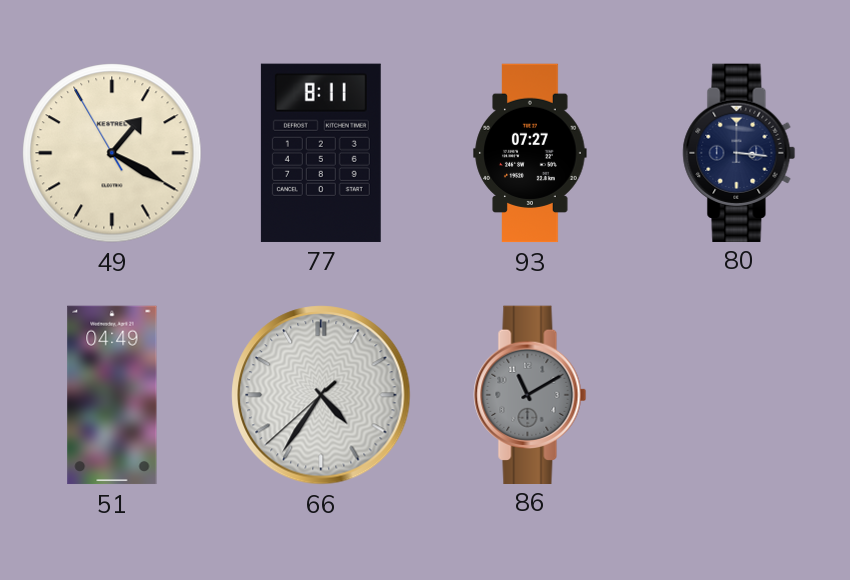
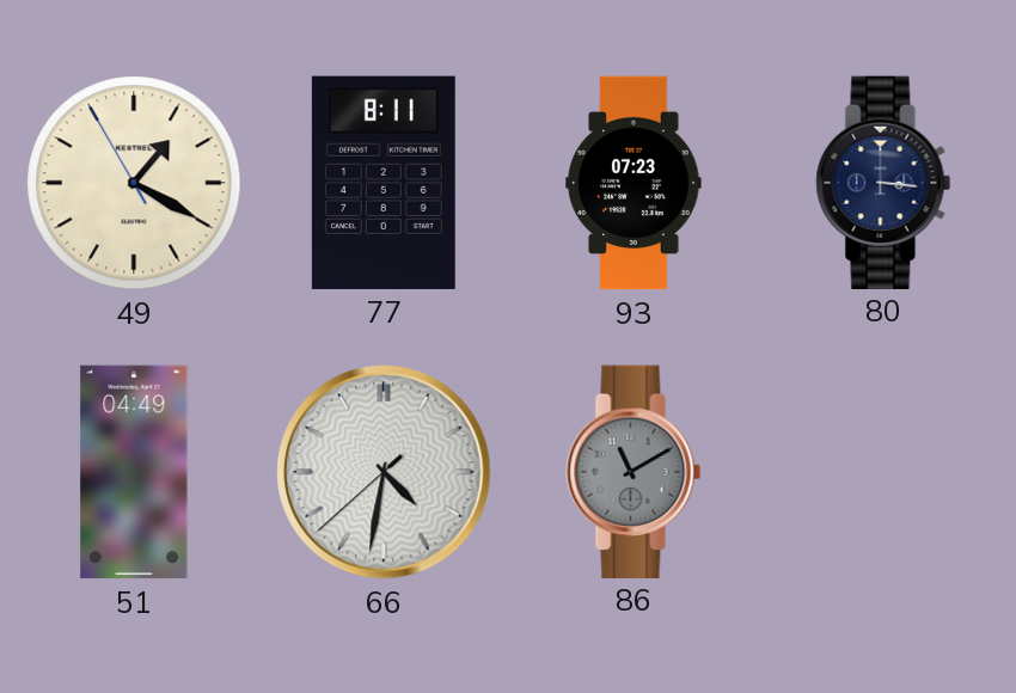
93: 07:27 -> 07:23
66: 4:35 -> 4:31
